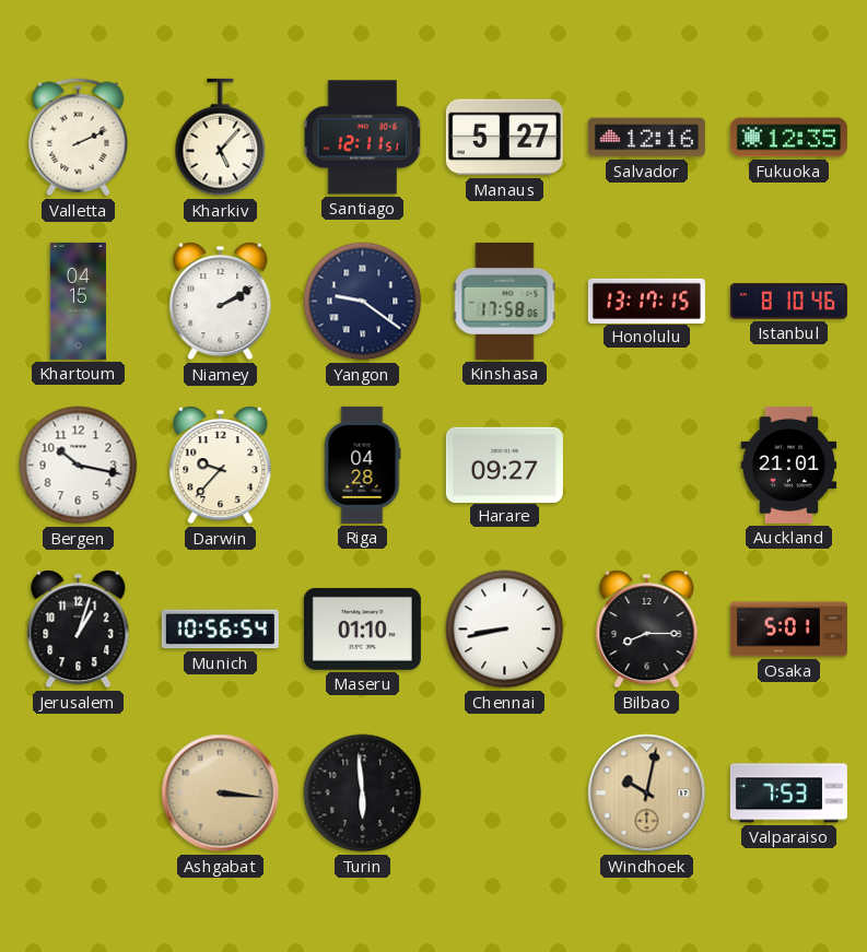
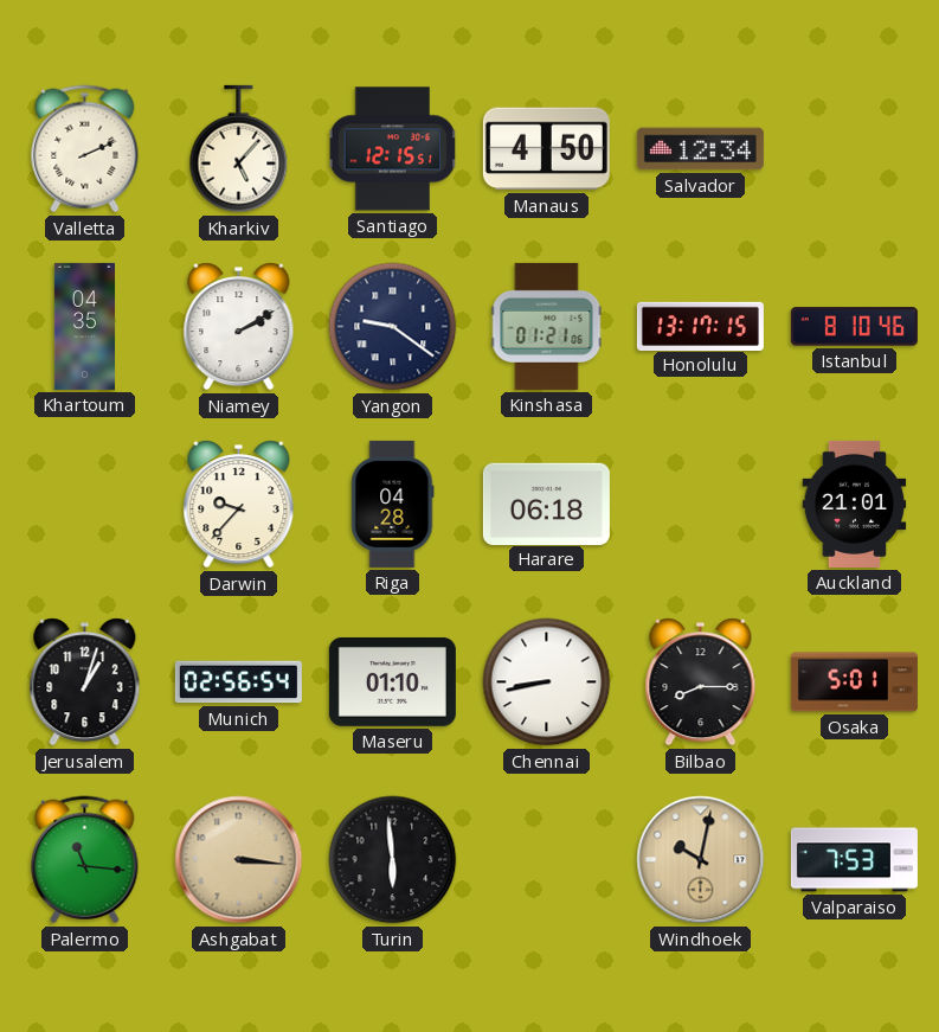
Santiago: 12:11 -> 12:15
Manaus: 5:27 -> 4:50
Salvador: 12:16 -> 12:34
Fukuoka: 12:35 -> none
Khartoum: 04:15 -> 04:35
Kinshasa: 17:58 -> 01:21
Bergen: 10:17 -> none
Harare: 09:27 -> 06:18
Munich: 10:56 -> 02:56
Palermo: none -> 11:16
